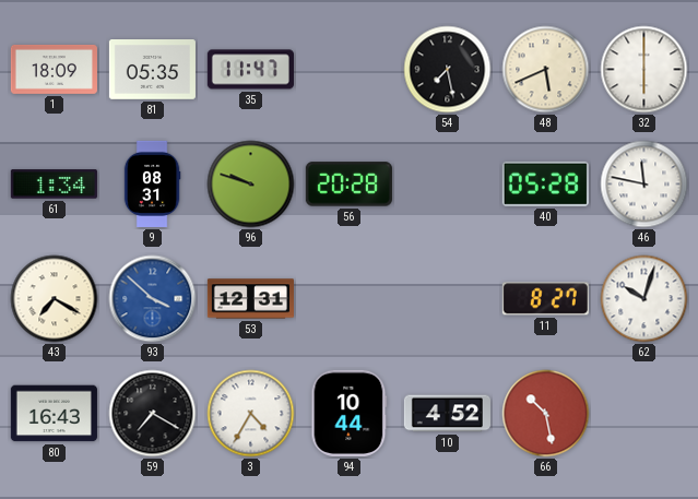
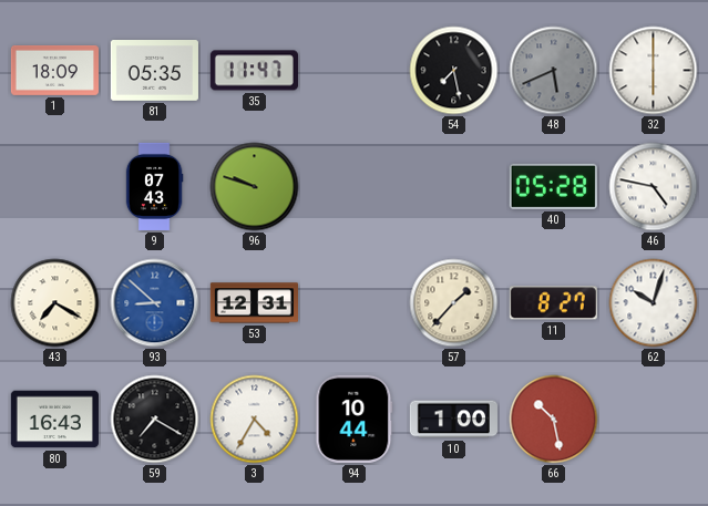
48 dial: cream -> grey
61: 1:34 -> none
9: 08:31 -> 07:43
56: 20:28 -> none
46: 11:47 -> 4:47
93: 3:52 -> 8:52
57: none -> 1:37
10: 4:52 -> 1:00
